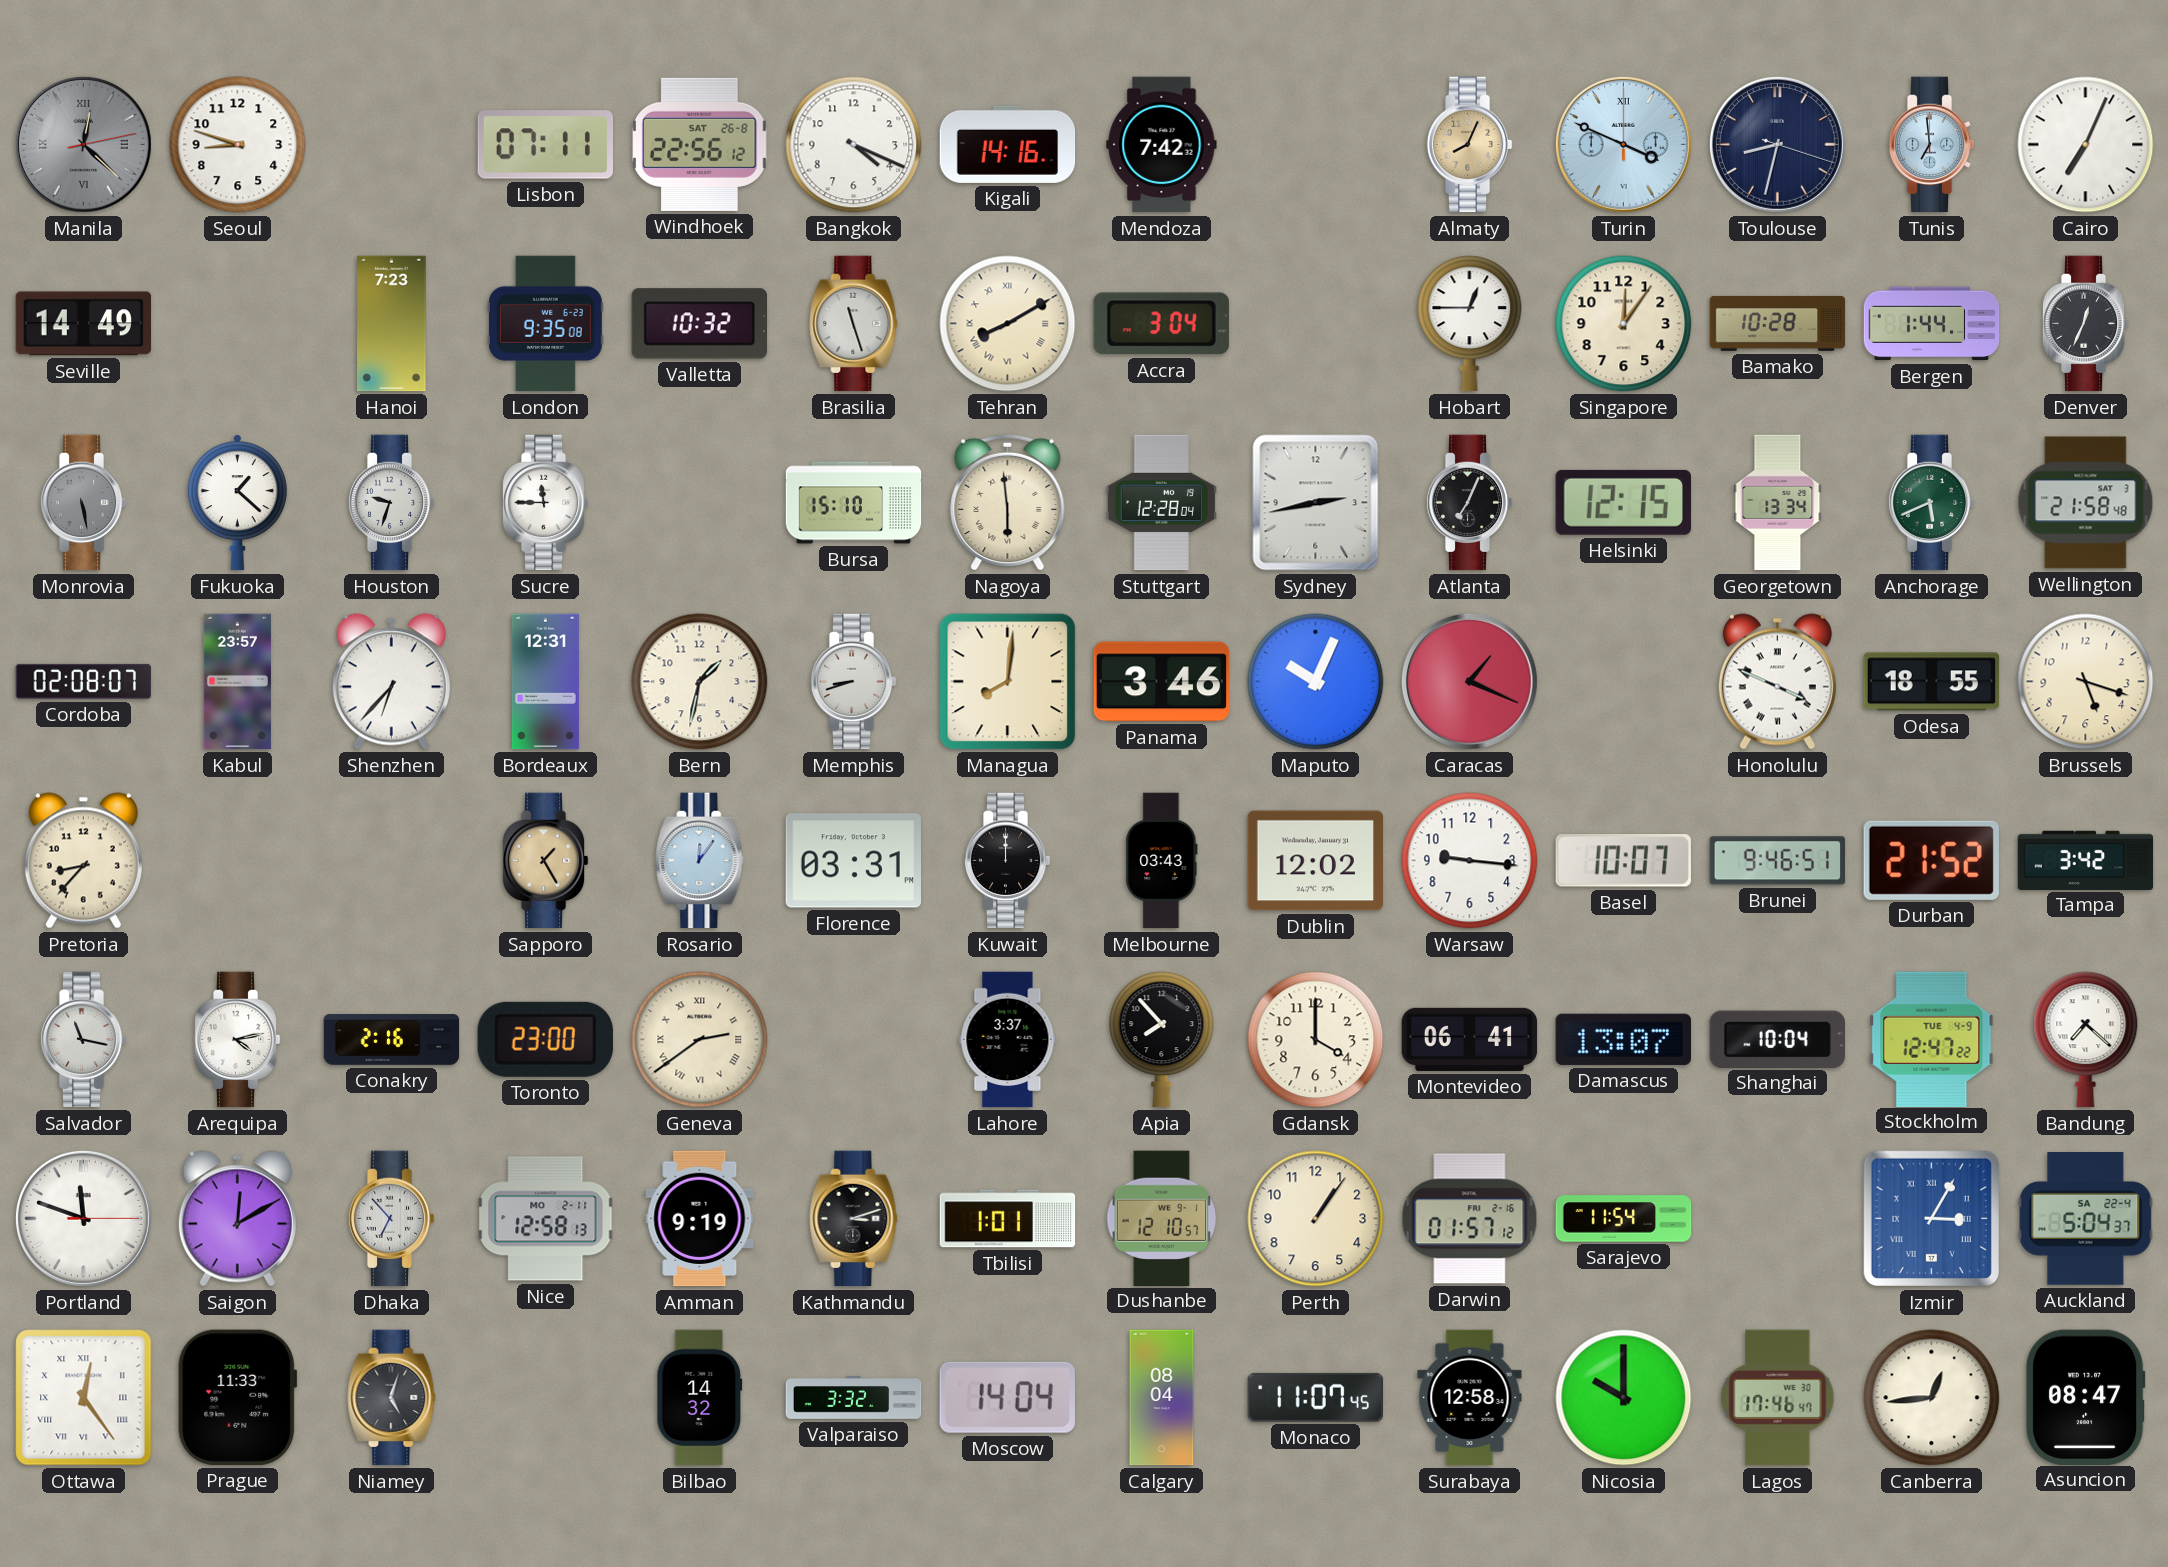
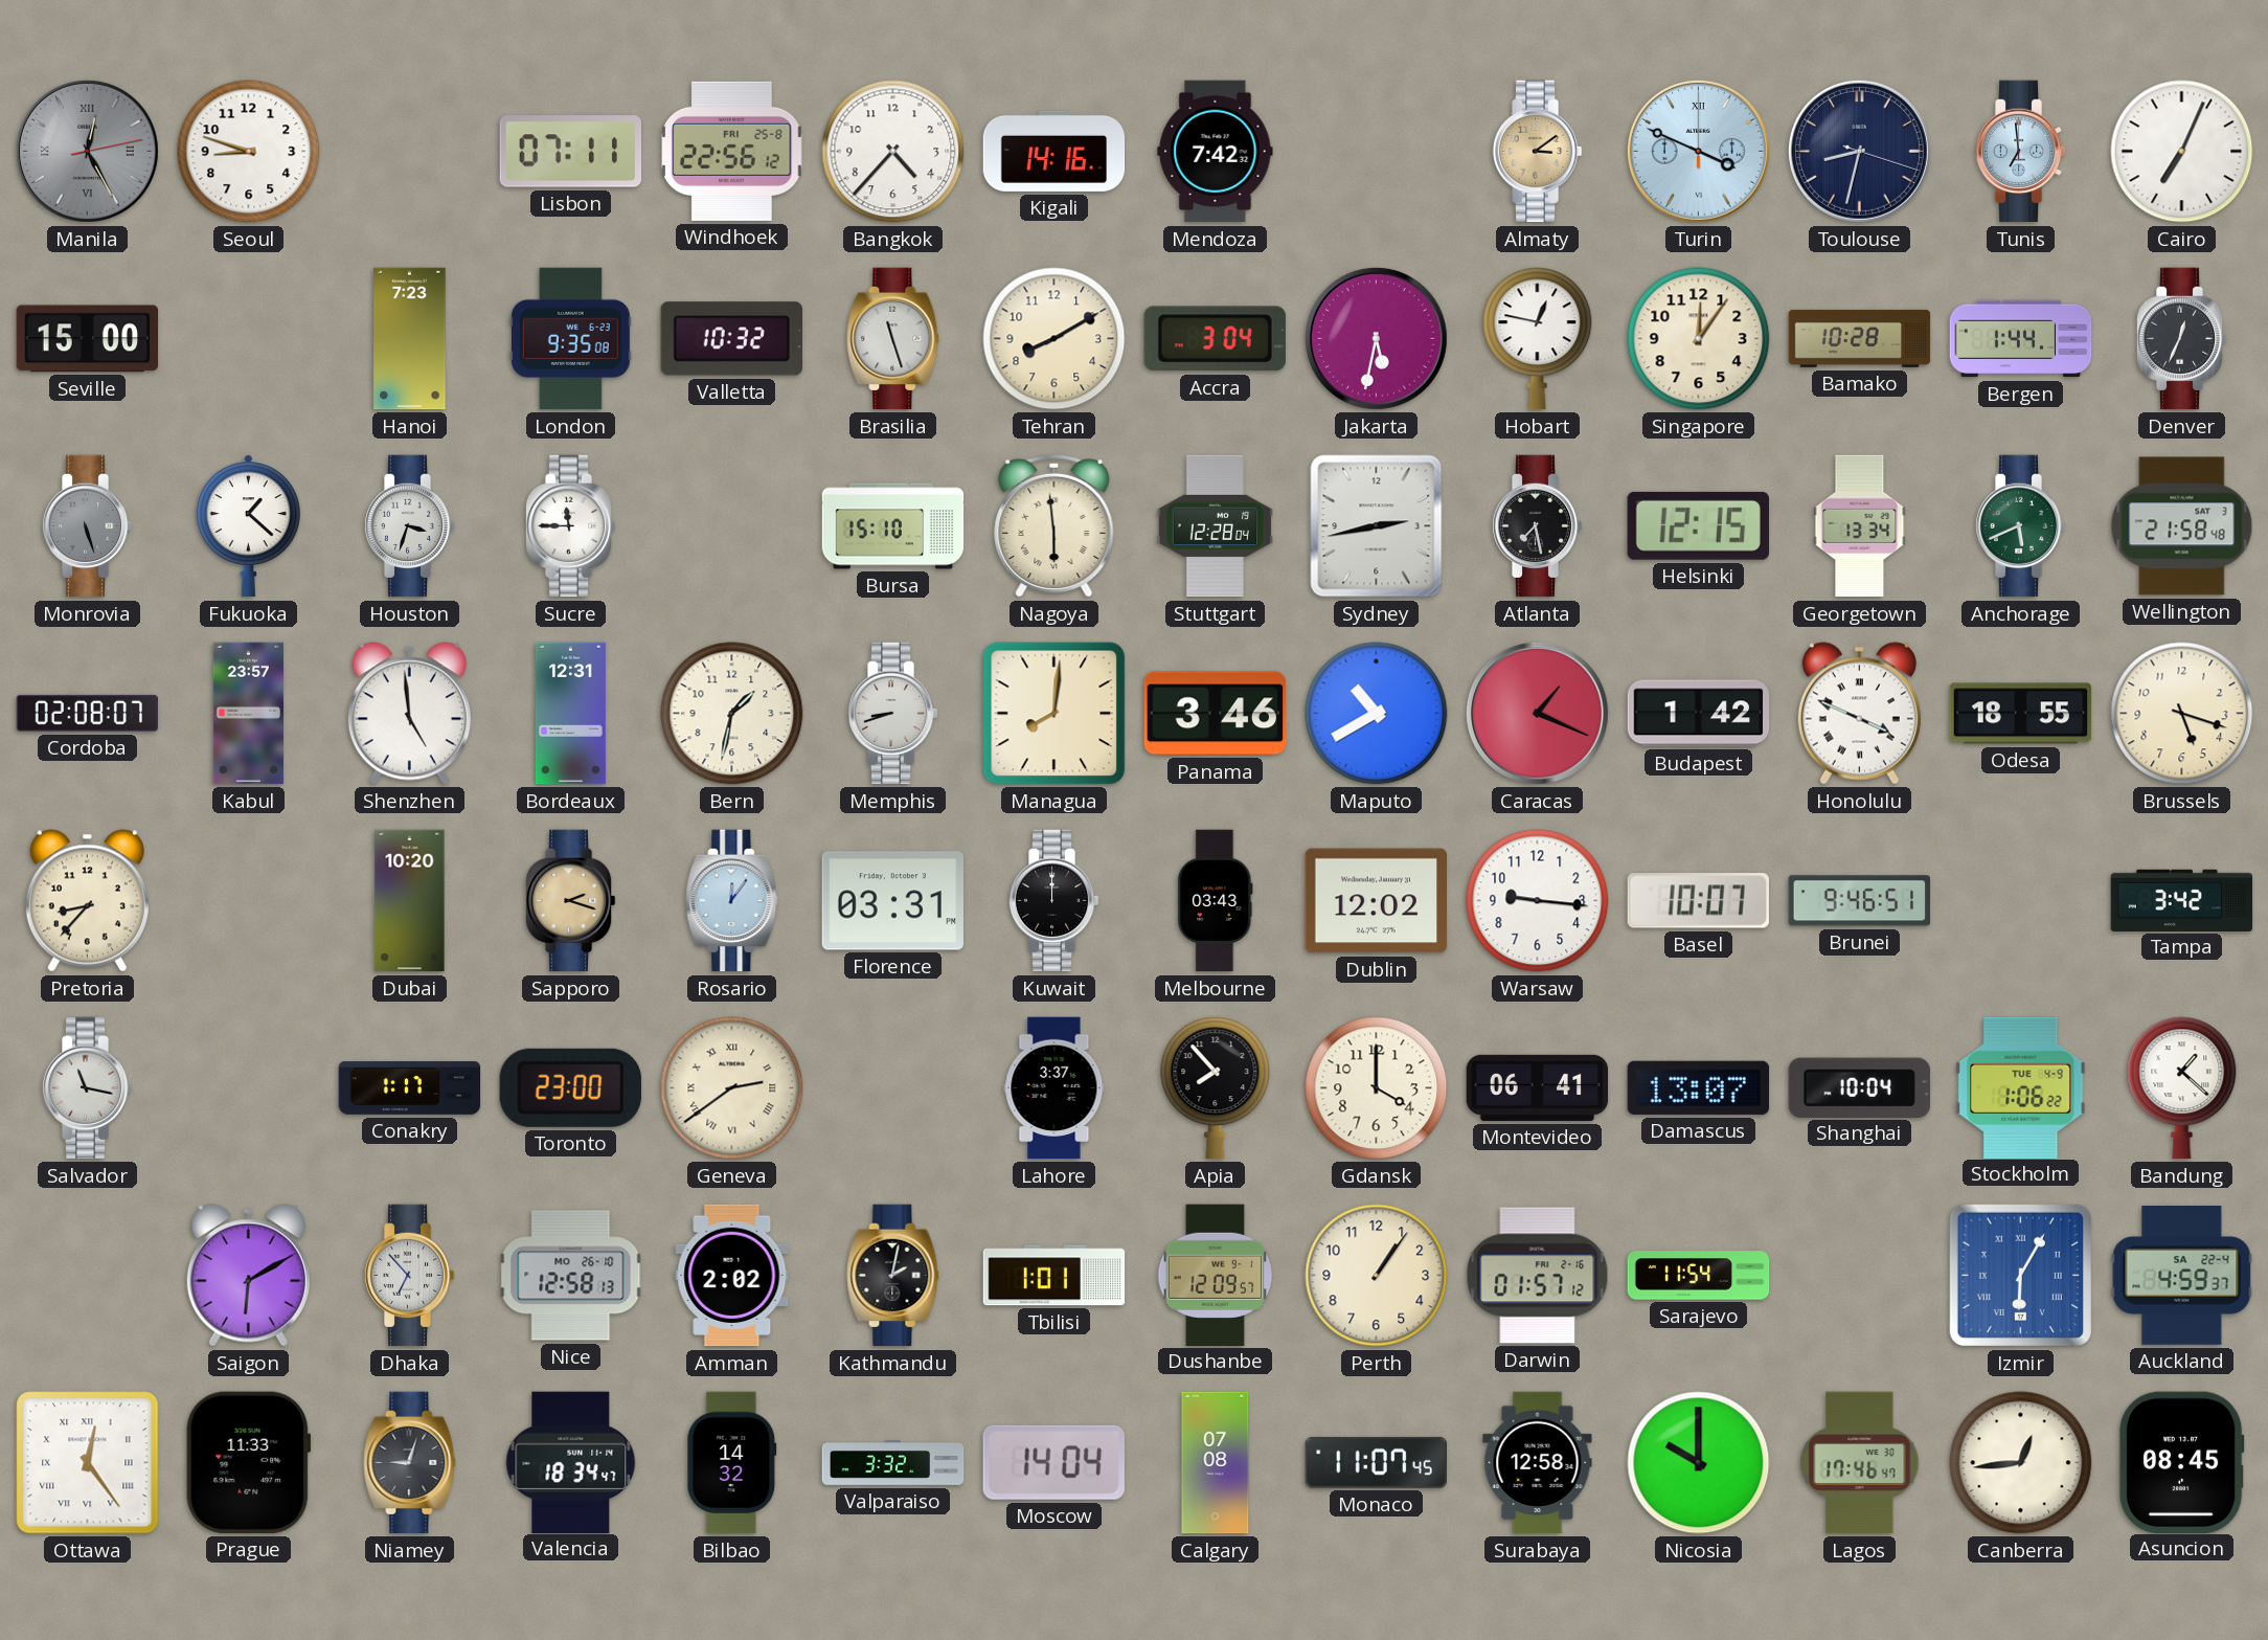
Manila: 12:22 -> 12:25
Windhoek date: SAT 26-8 -> FRI 25-8
Bangkok: 4:19 -> 4:37
Almaty: 8:04 -> 3:09
Seville: 14:49 -> 15:00
Tehran numerals: Roman -> Arabic
Jakarta: none -> 5:32
Hobart: 12:45 -> 12:47
Monrovia: 5:28 -> 5:27
Houston: 9:33 -> 3:33
Atlanta: 7:04 -> 7:28
Shenzhen: 6:37 -> 4:59
Maputo: 10:04 -> 10:40
Budapest: none -> 1:42
Dubai: none -> 10:20
Sapporo: 1:25 -> 2:18
Durban: 21:52 -> none
Arequipa: 4:13 -> none
Conakry: 2:16 -> 1:17
Stockholm: 12:47 -> 1:06
Bandung: 7:22 -> 1:22
Portland: 11:48 -> none
Saigon: 12:10 -> 6:10
Nice date: MO 2-11 -> MO 26-10
Amman: 9:19 -> 2:02
Kathmandu: 3:12 -> 2:02
Dushanbe: 12:10 -> 12:09
Izmir: 3:05 -> 6:05
Auckland: 5:04 -> 4:59
Niamey: 5:03 -> 9:03
Valencia: none -> 18:34
Calgary: 08:04 -> 07:08
Asuncion: 08:47 -> 08:45
